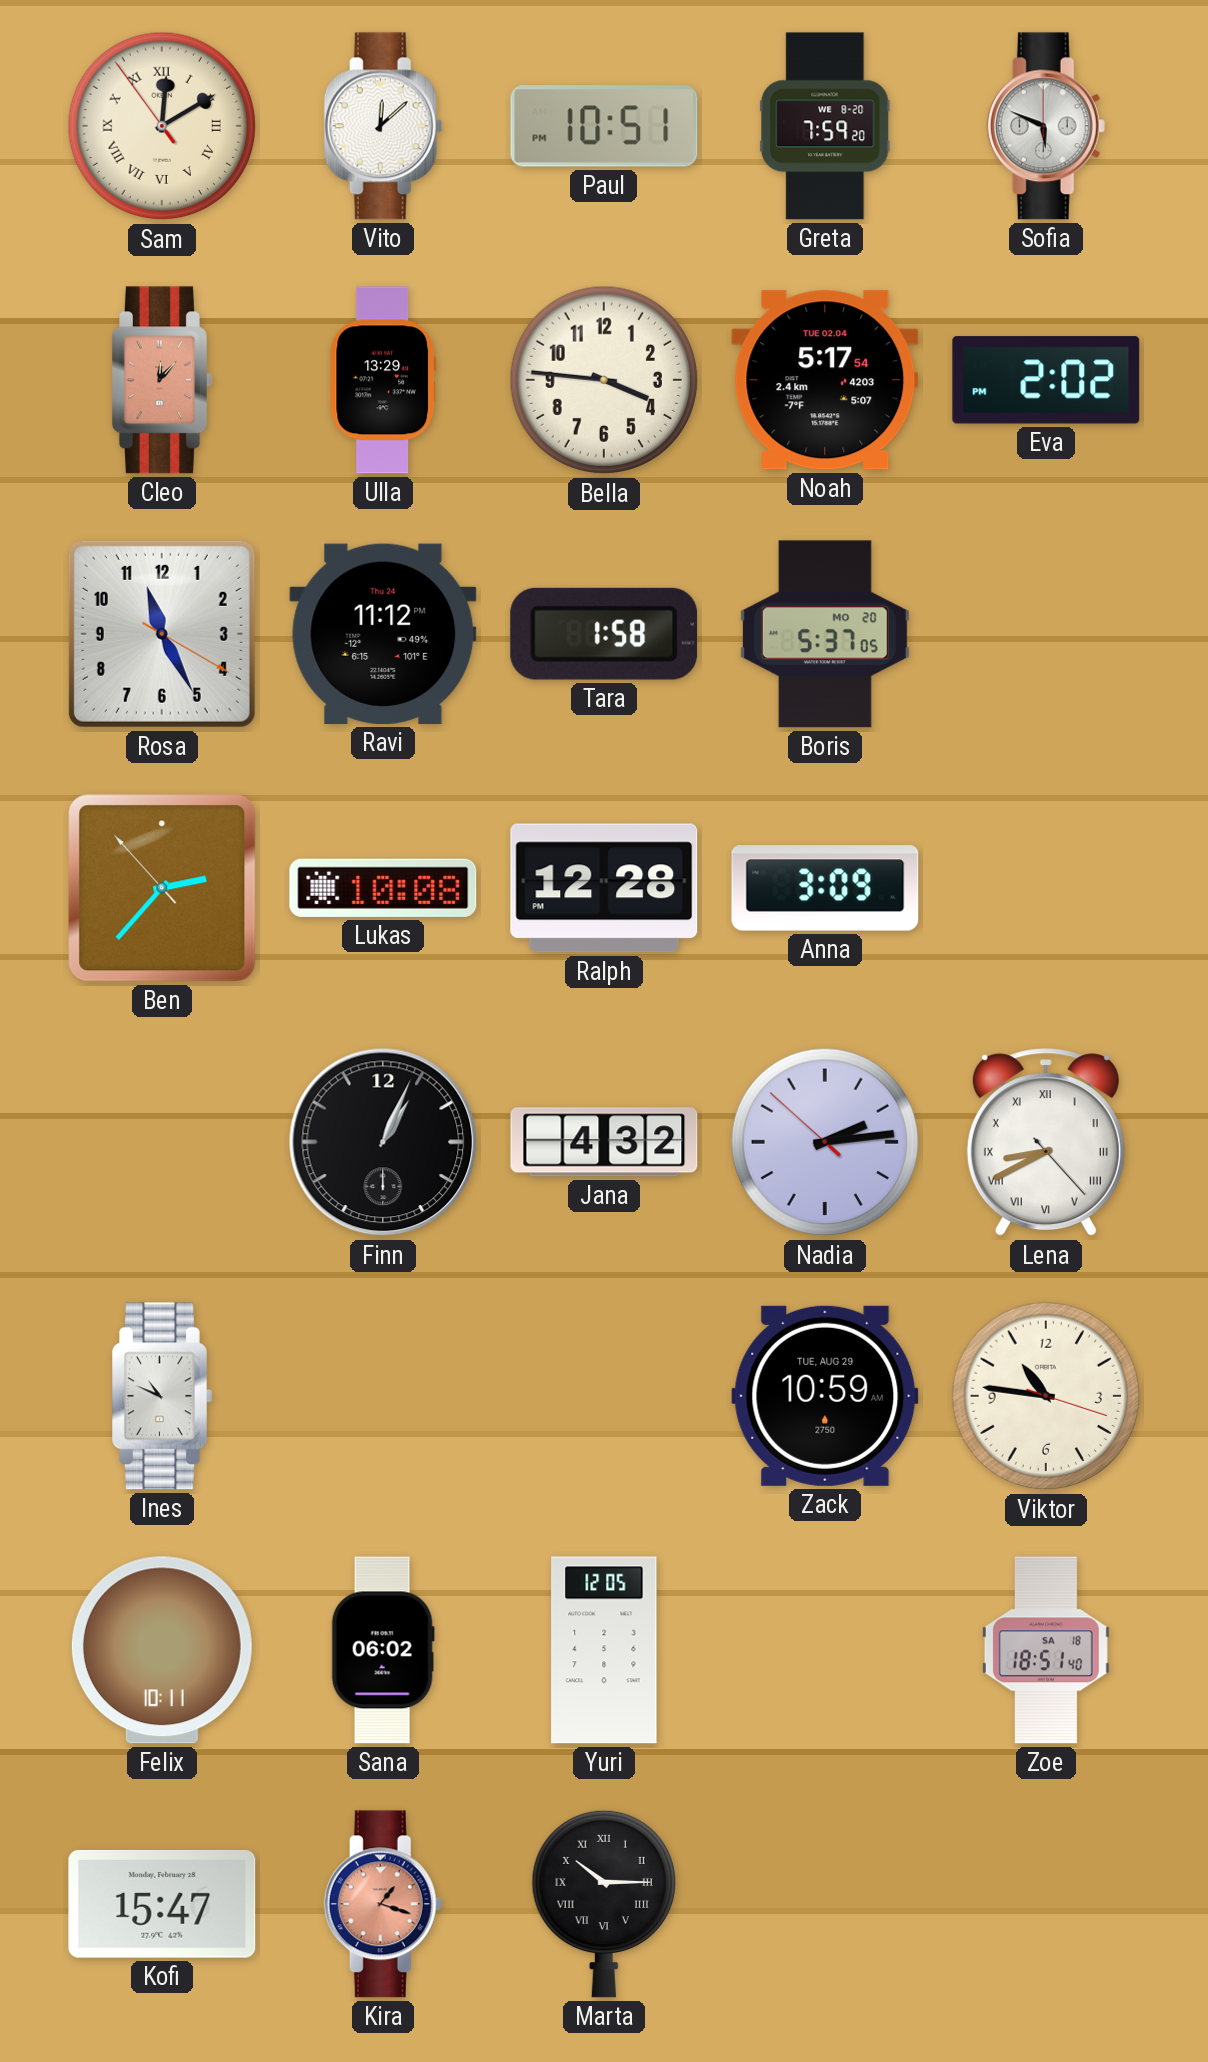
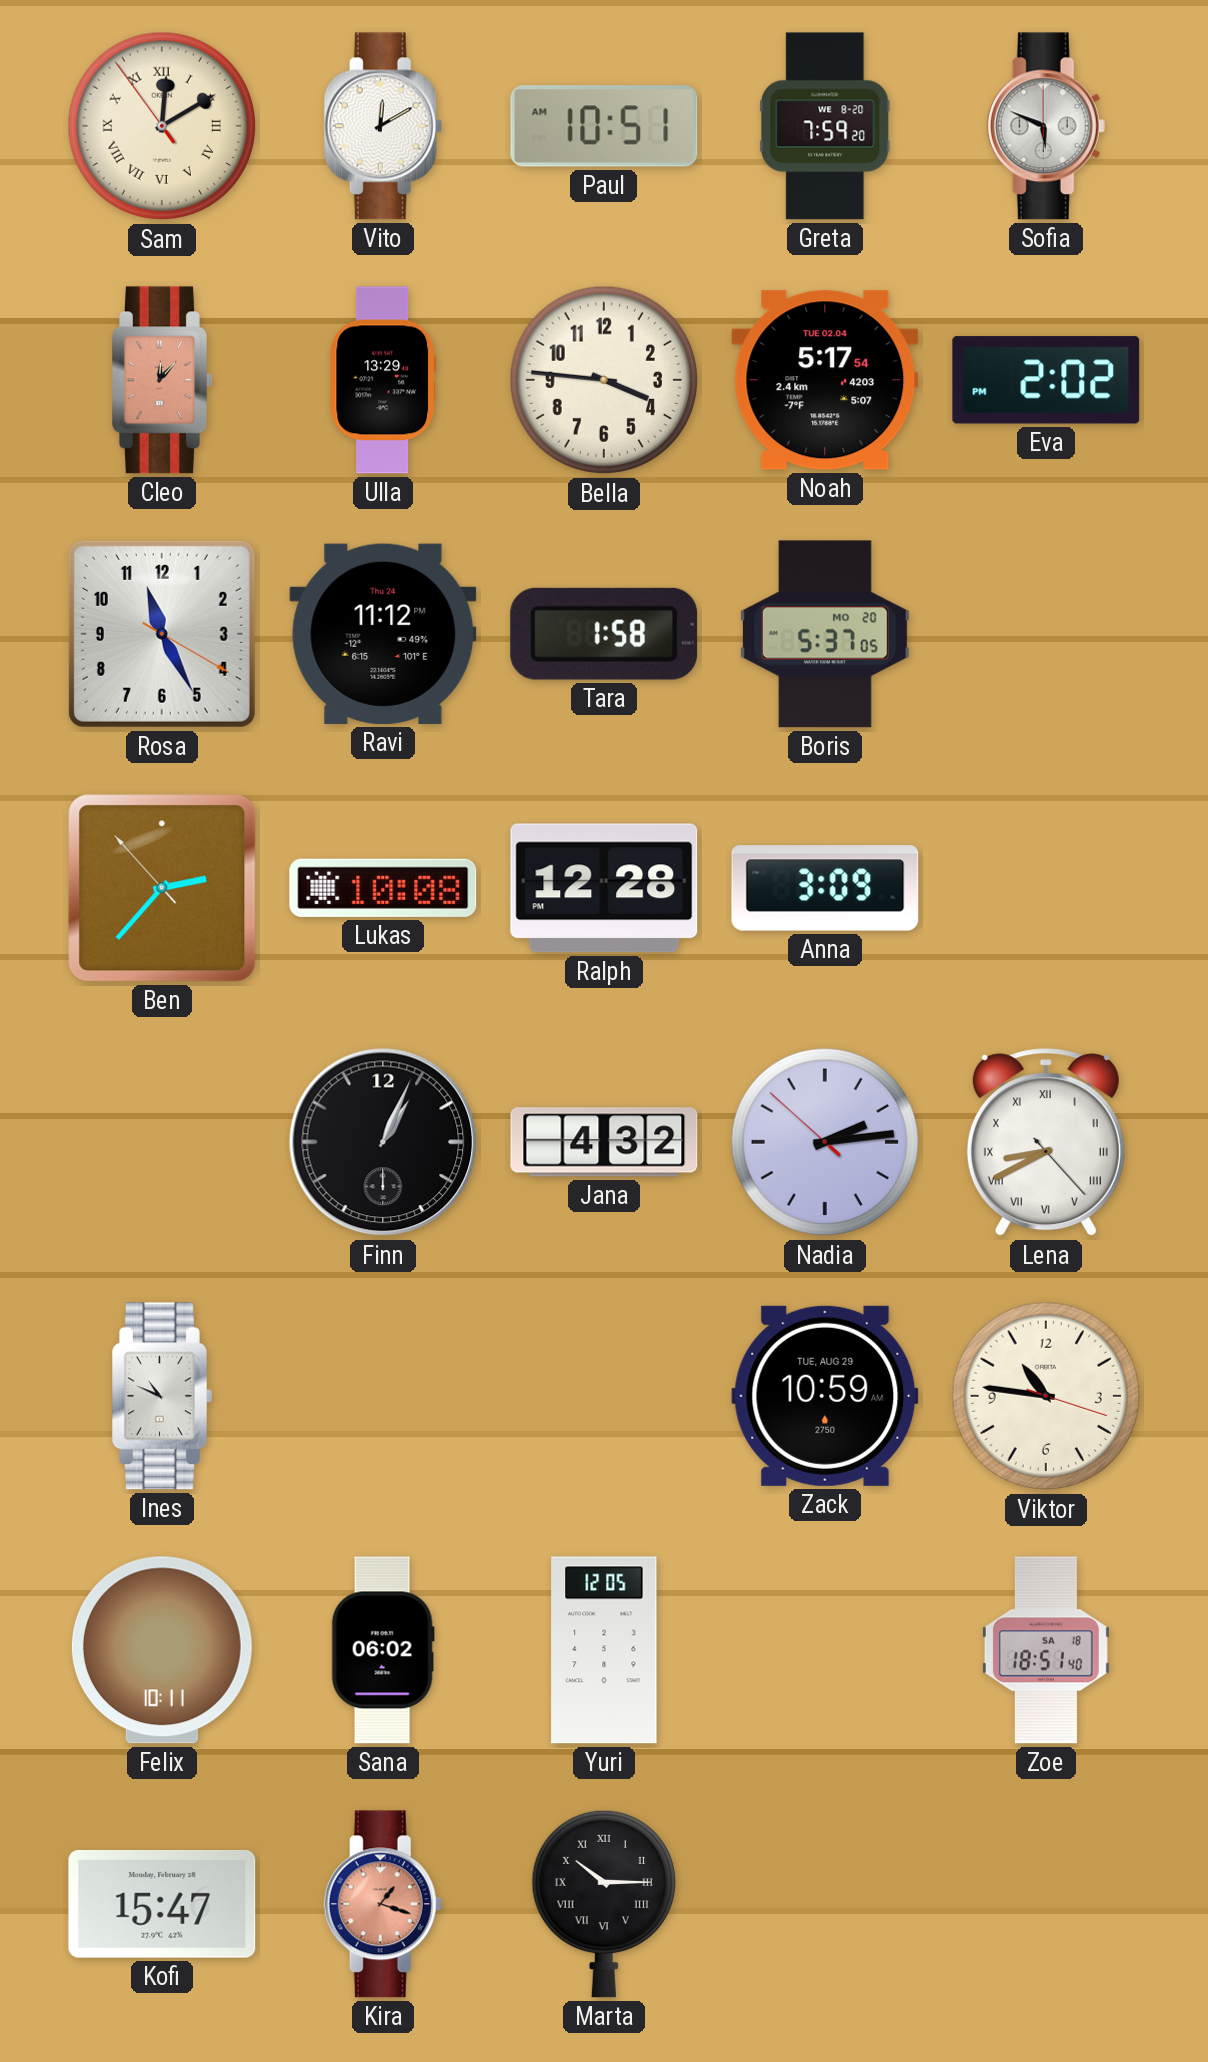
Vito: 12:08 -> 12:10
Paul: 10:51 PM -> 10:51 AM
